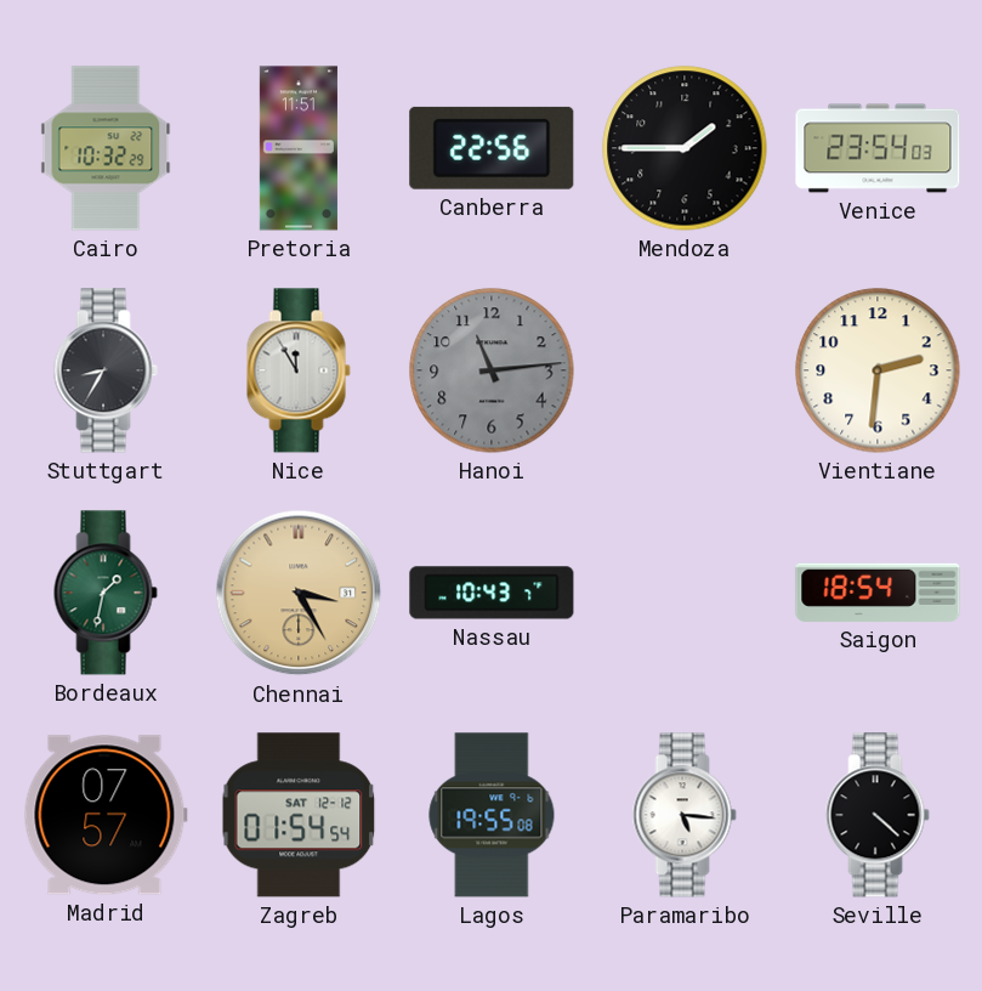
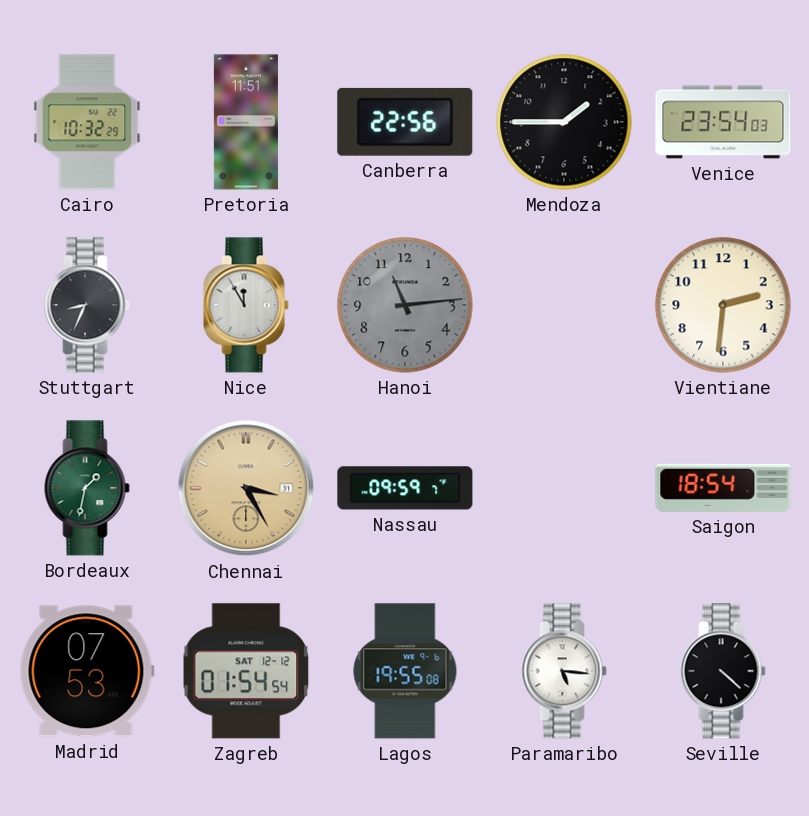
Stuttgart: 8:35 -> 8:34
Nassau: 10:43 -> 09:59
Madrid: 07:57 -> 07:53
